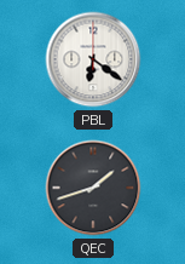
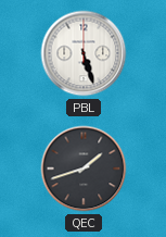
PBL: 6:21 -> 5:27
